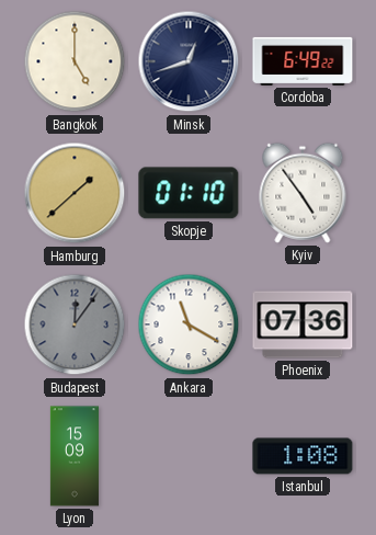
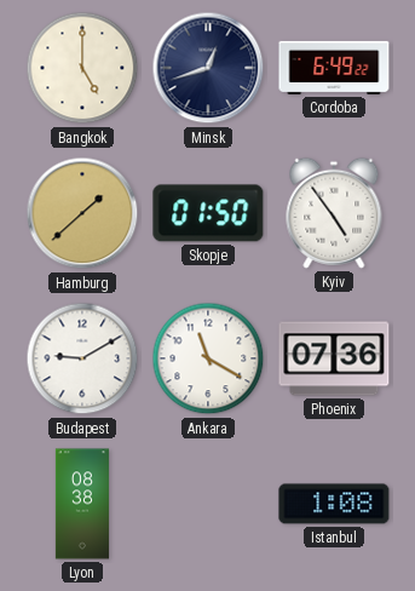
Skopje: 01:10 -> 01:50
Budapest: 12:06 -> 9:10
Budapest dial: grey -> white
Lyon: 15:09 -> 08:38
